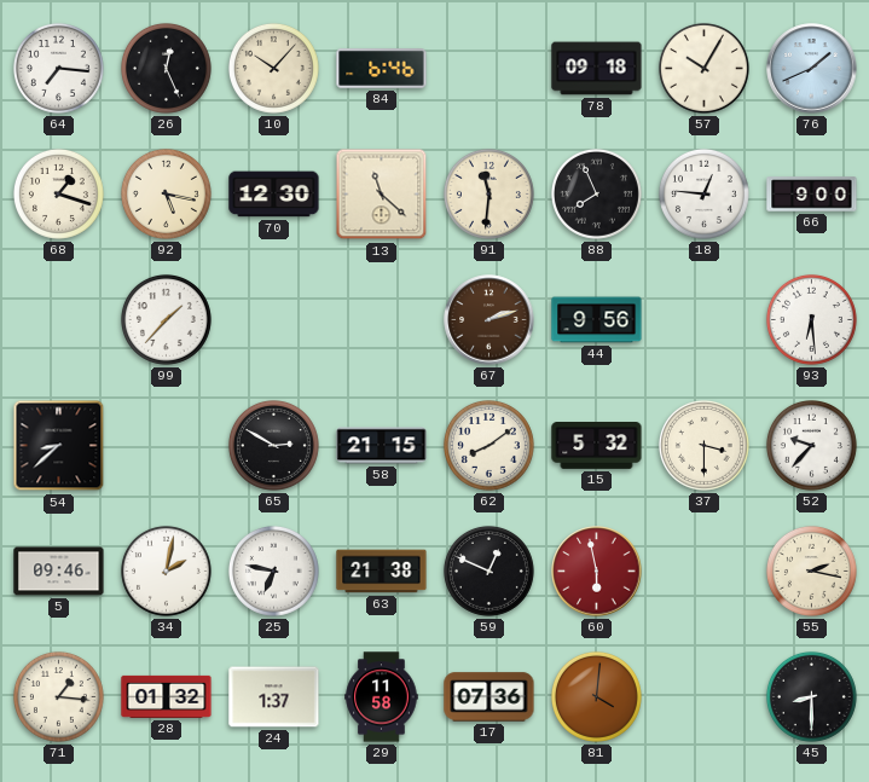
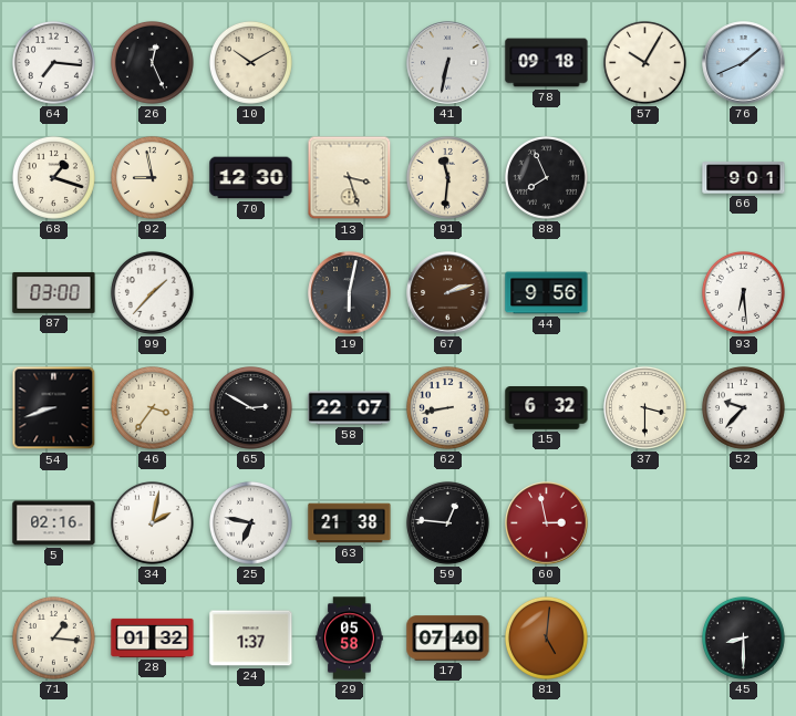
10: 10:07 -> 10:10
84: 6:46 -> none
41: none -> 6:32
92: 5:17 -> 8:58
13: 11:22 -> 3:27
18: 12:46 -> none
66: 9:00 -> 9:01
87: none -> 03:00
19: none -> 6:02
54: 8:38 -> 8:42
46: none -> 3:36
58: 21:15 -> 22:07
62: 8:09 -> 8:43
15: 5:32 -> 6:32
5: 09:46 -> 02:16
59: 12:49 -> 12:46
60: 5:58 -> 2:58
55: 2:17 -> none
29: 11:58 -> 05:58
17: 07:36 -> 07:40
81: 4:01 -> 5:01
